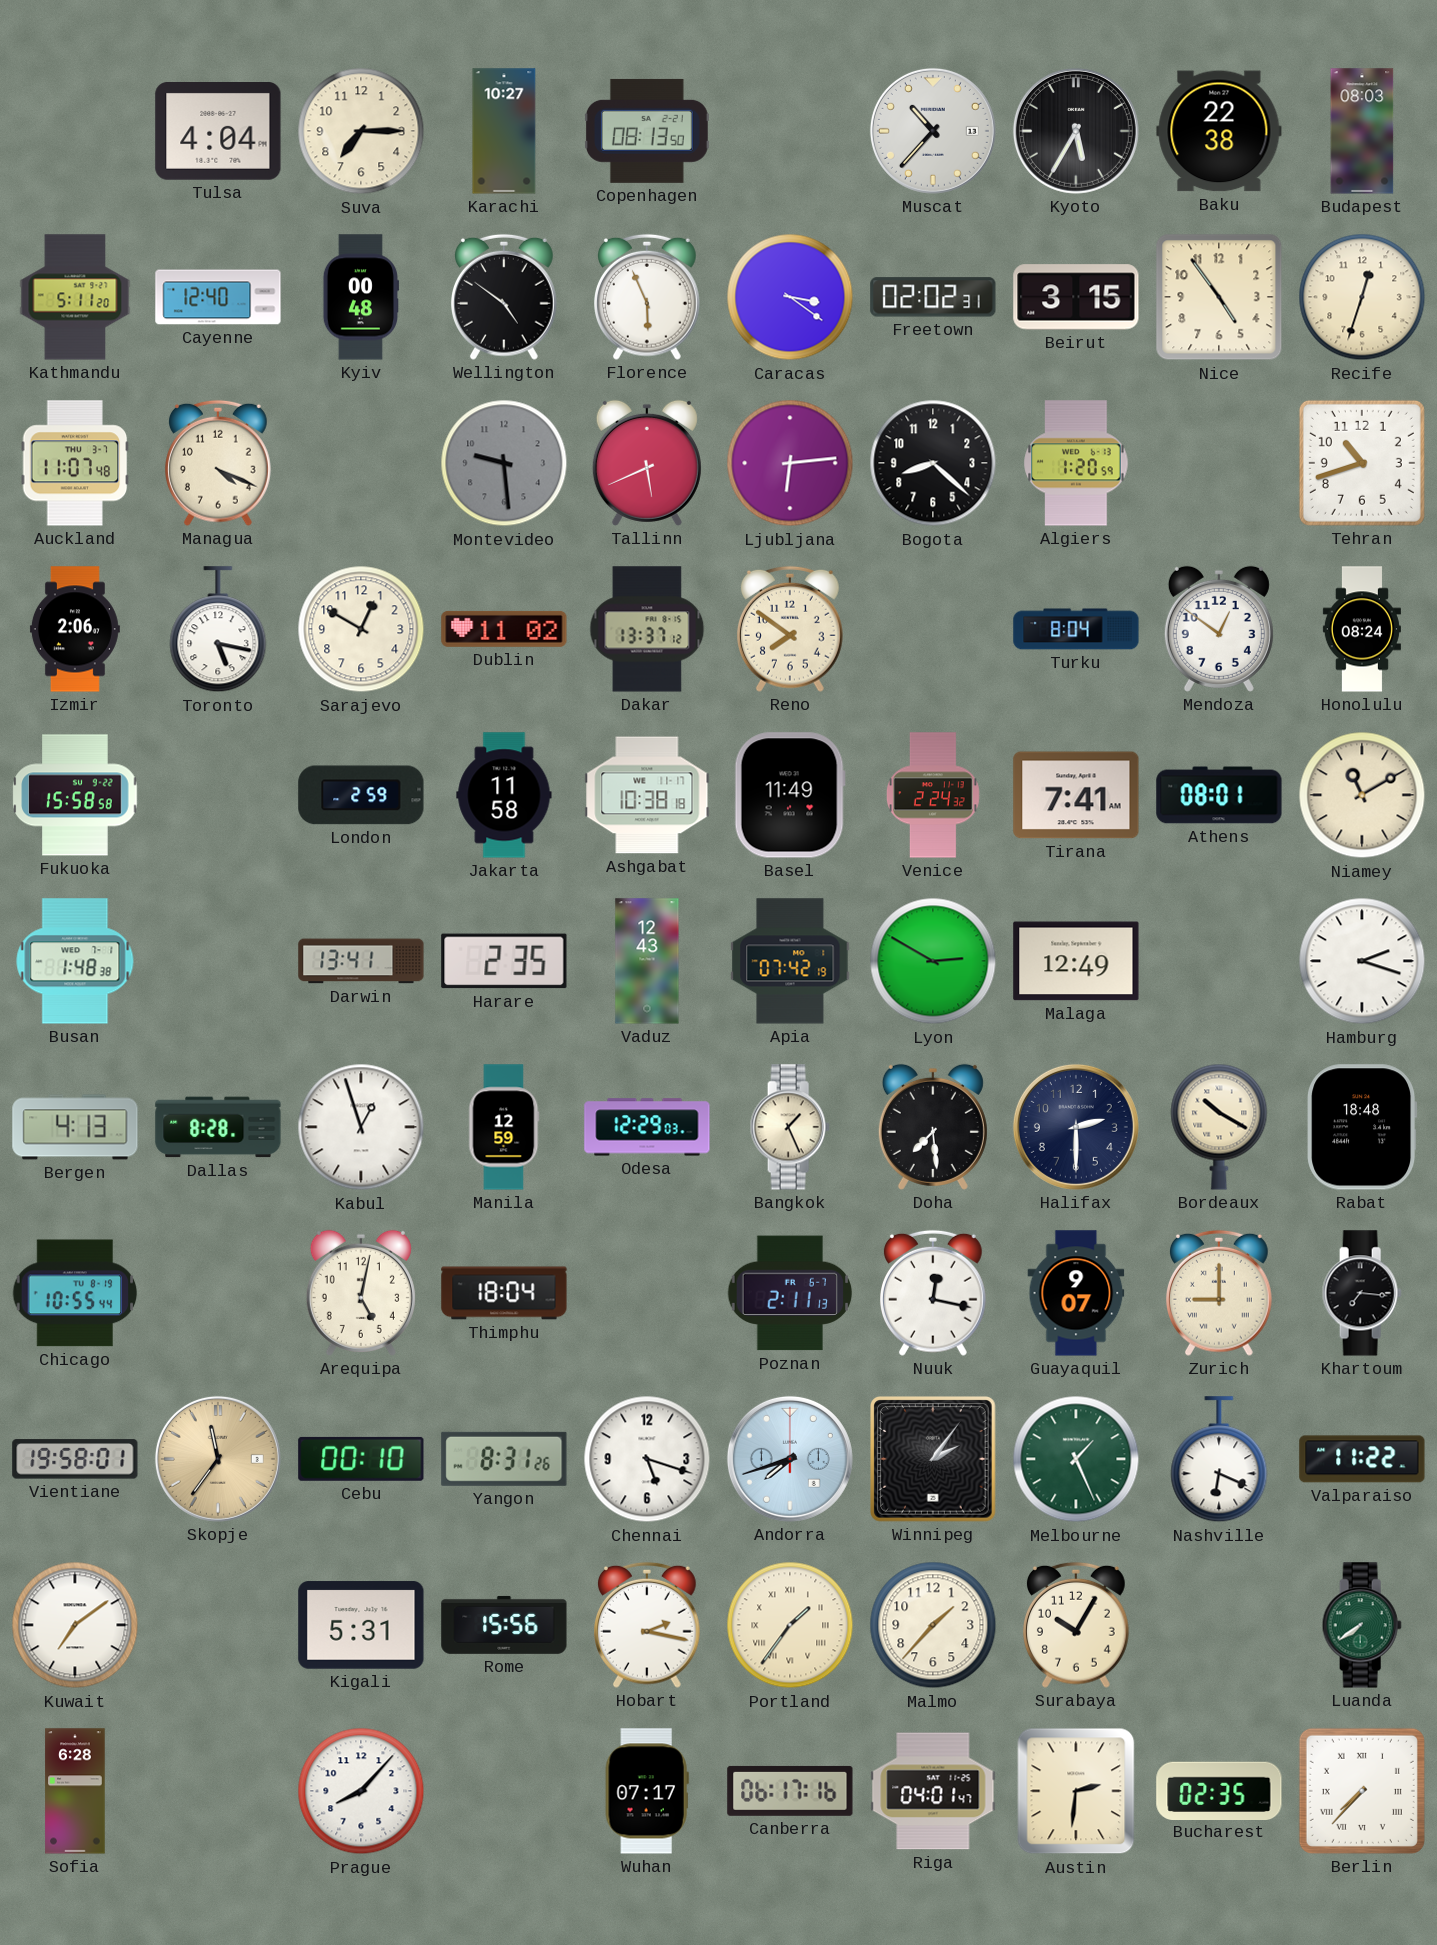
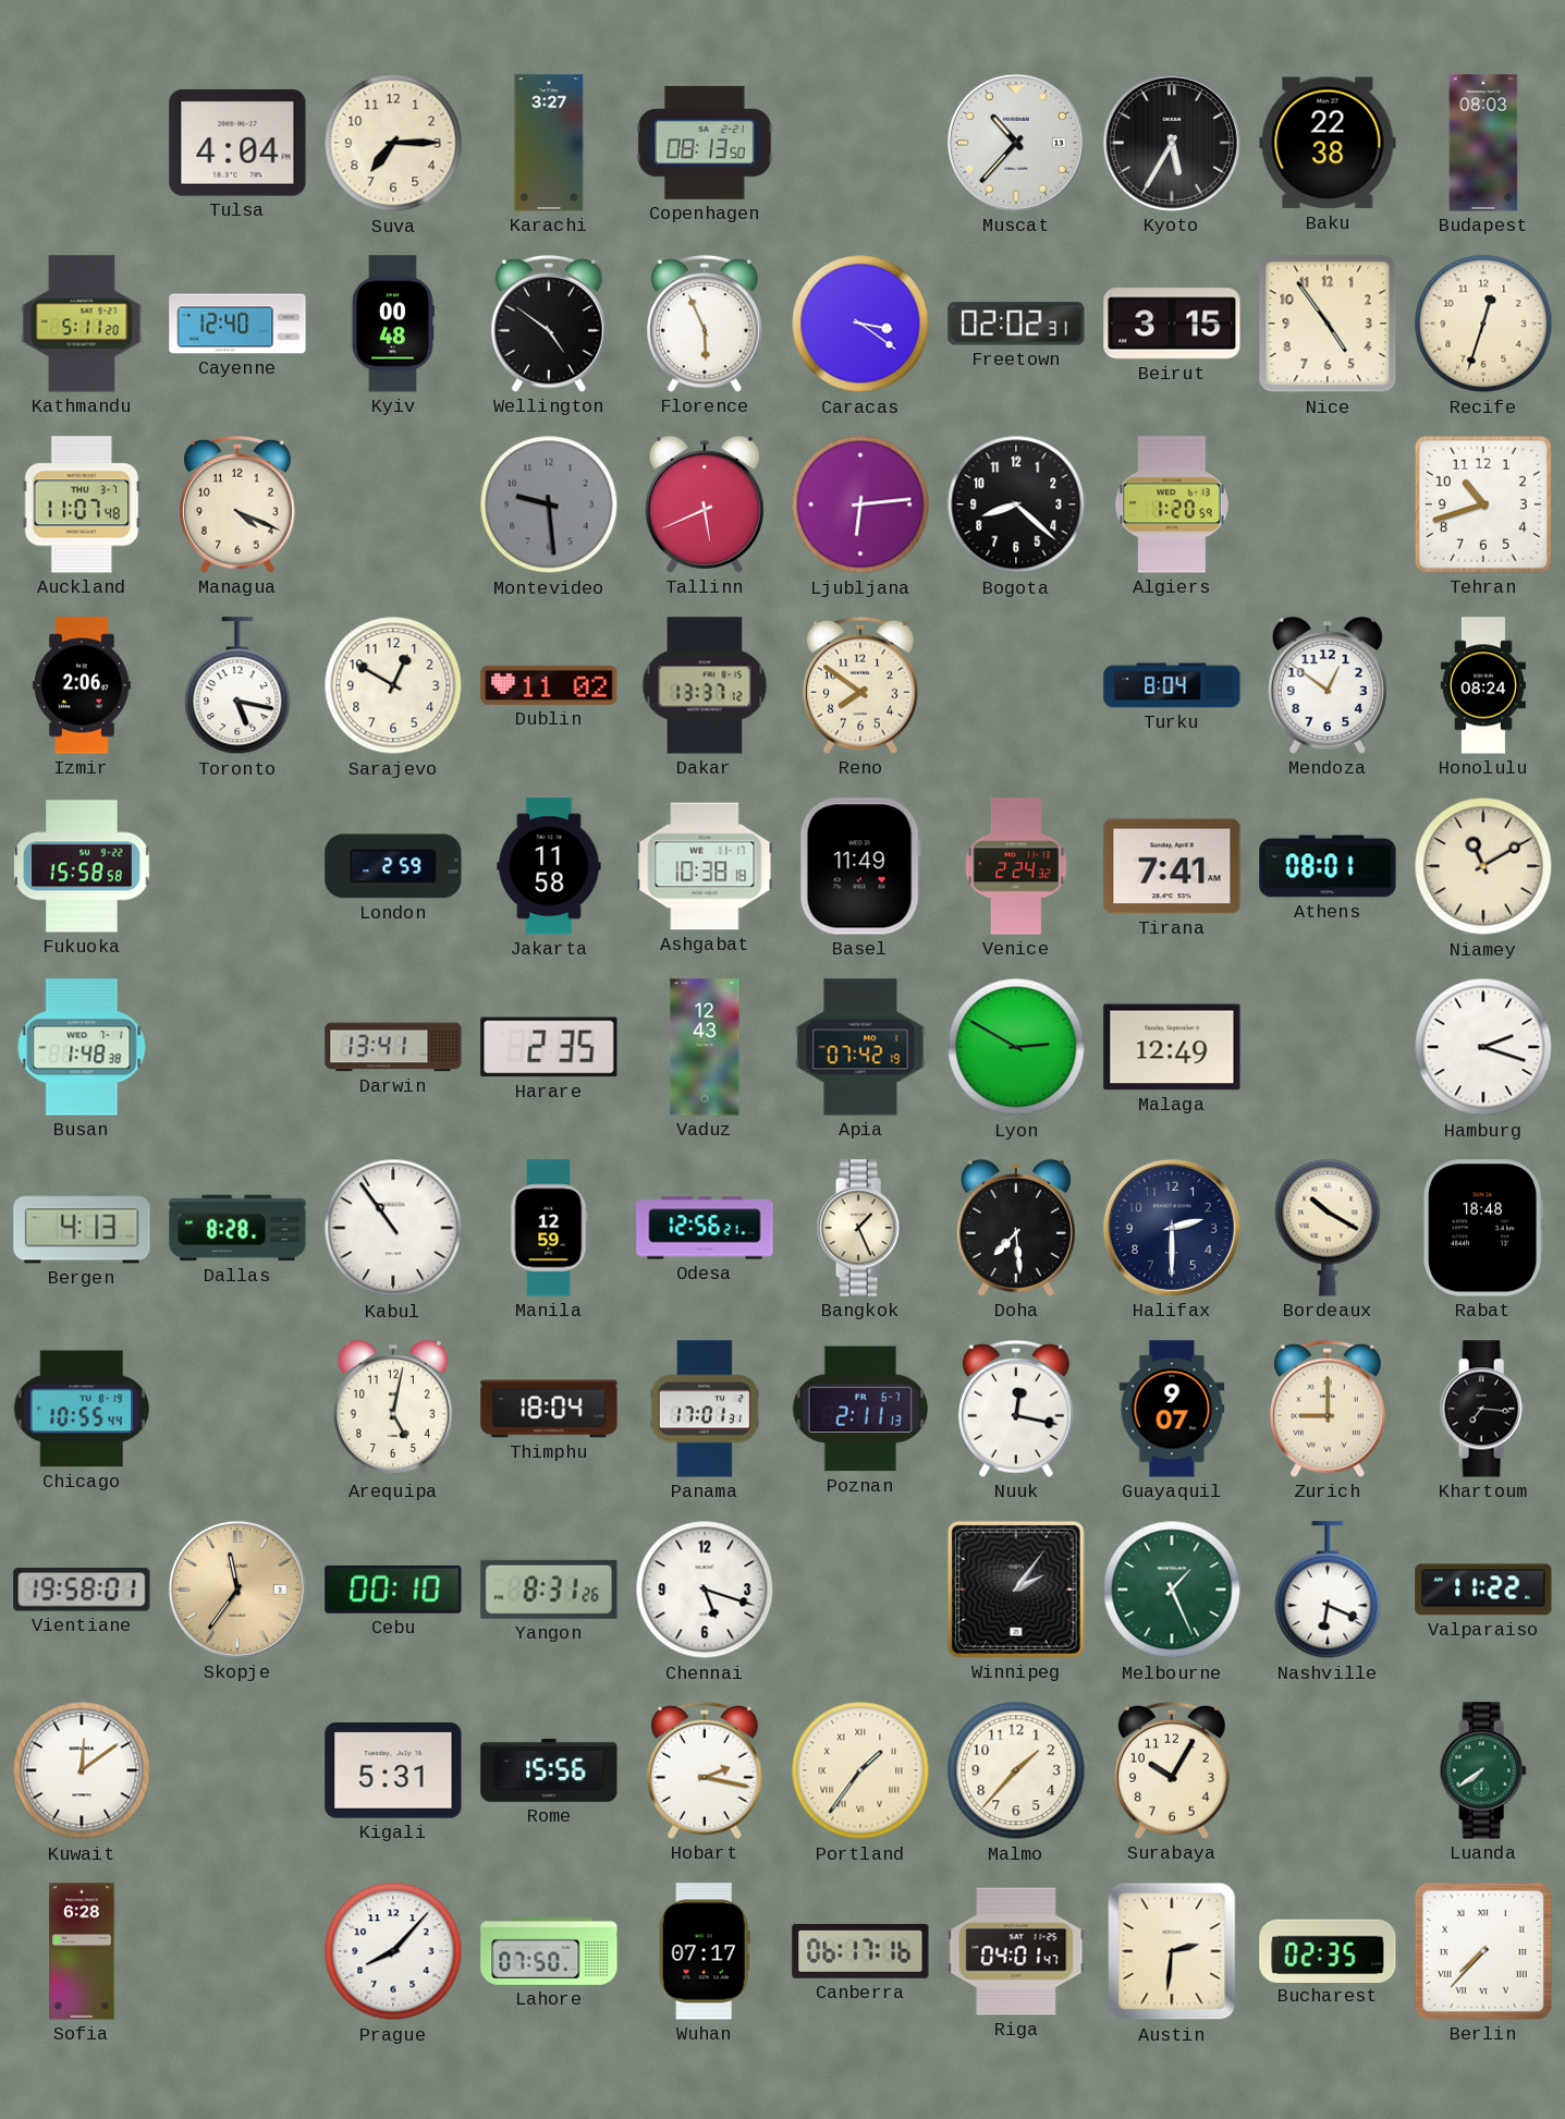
Karachi: 10:27 -> 3:27
Kabul: 12:57 -> 10:54
Odesa: 12:29 -> 12:56
Panama: none -> 17:01
Andorra: 7:42 -> none
Kuwait: 7:09 -> 12:09
Lahore: none -> 07:50
